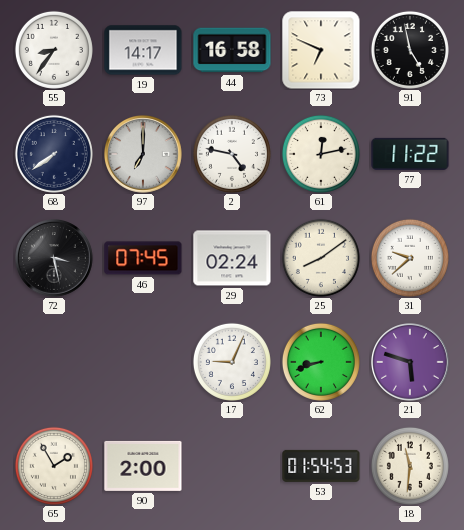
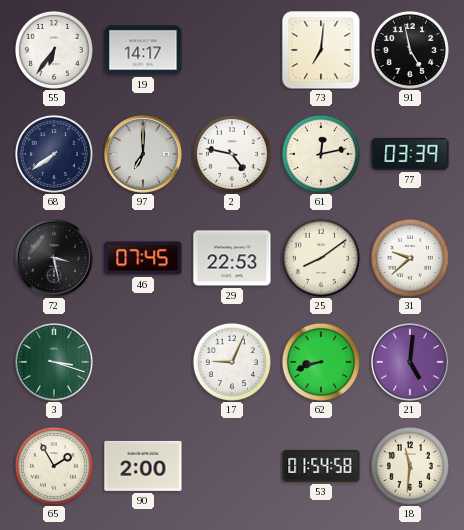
55: 8:36 -> 6:36
44: 16:58 -> none
73: 6:49 -> 7:01
77: 11:22 -> 03:39
29: 02:24 -> 22:53
3: none -> 3:18
21: 5:48 -> 5:01
53: 01:54:53 -> 01:54:58
